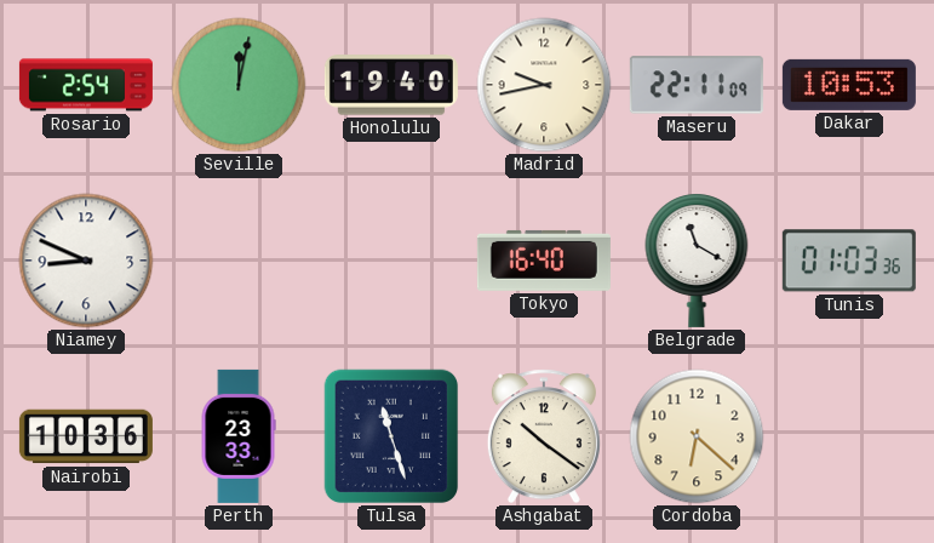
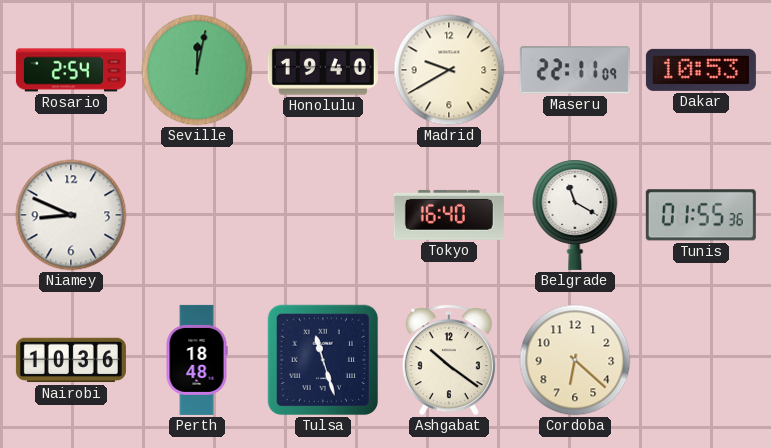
Madrid: 9:43 -> 9:40
Tunis: 01:03 -> 01:55
Perth: 23:33 -> 18:48
